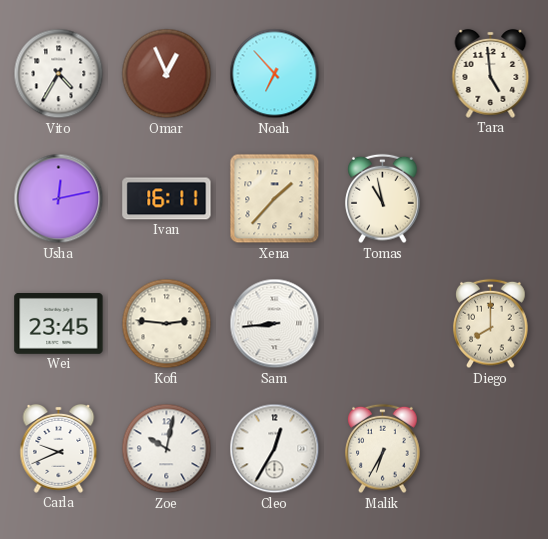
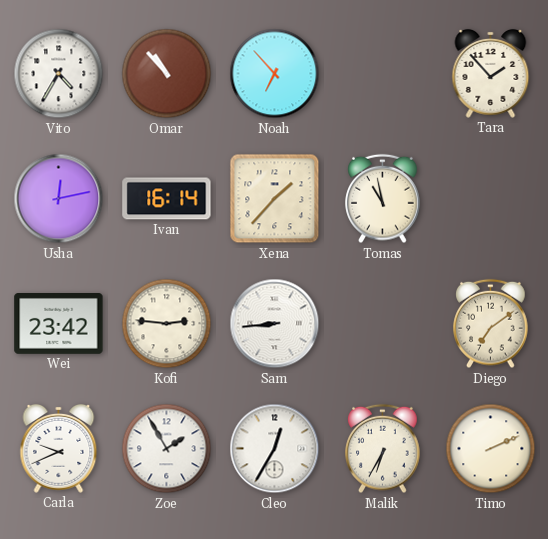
Omar: 12:56 -> 10:53
Tara: 4:59 -> 1:53
Ivan: 16:11 -> 16:14
Wei: 23:45 -> 23:42
Diego: 8:00 -> 7:09
Zoe: 10:02 -> 1:55
Timo: none -> 2:11
